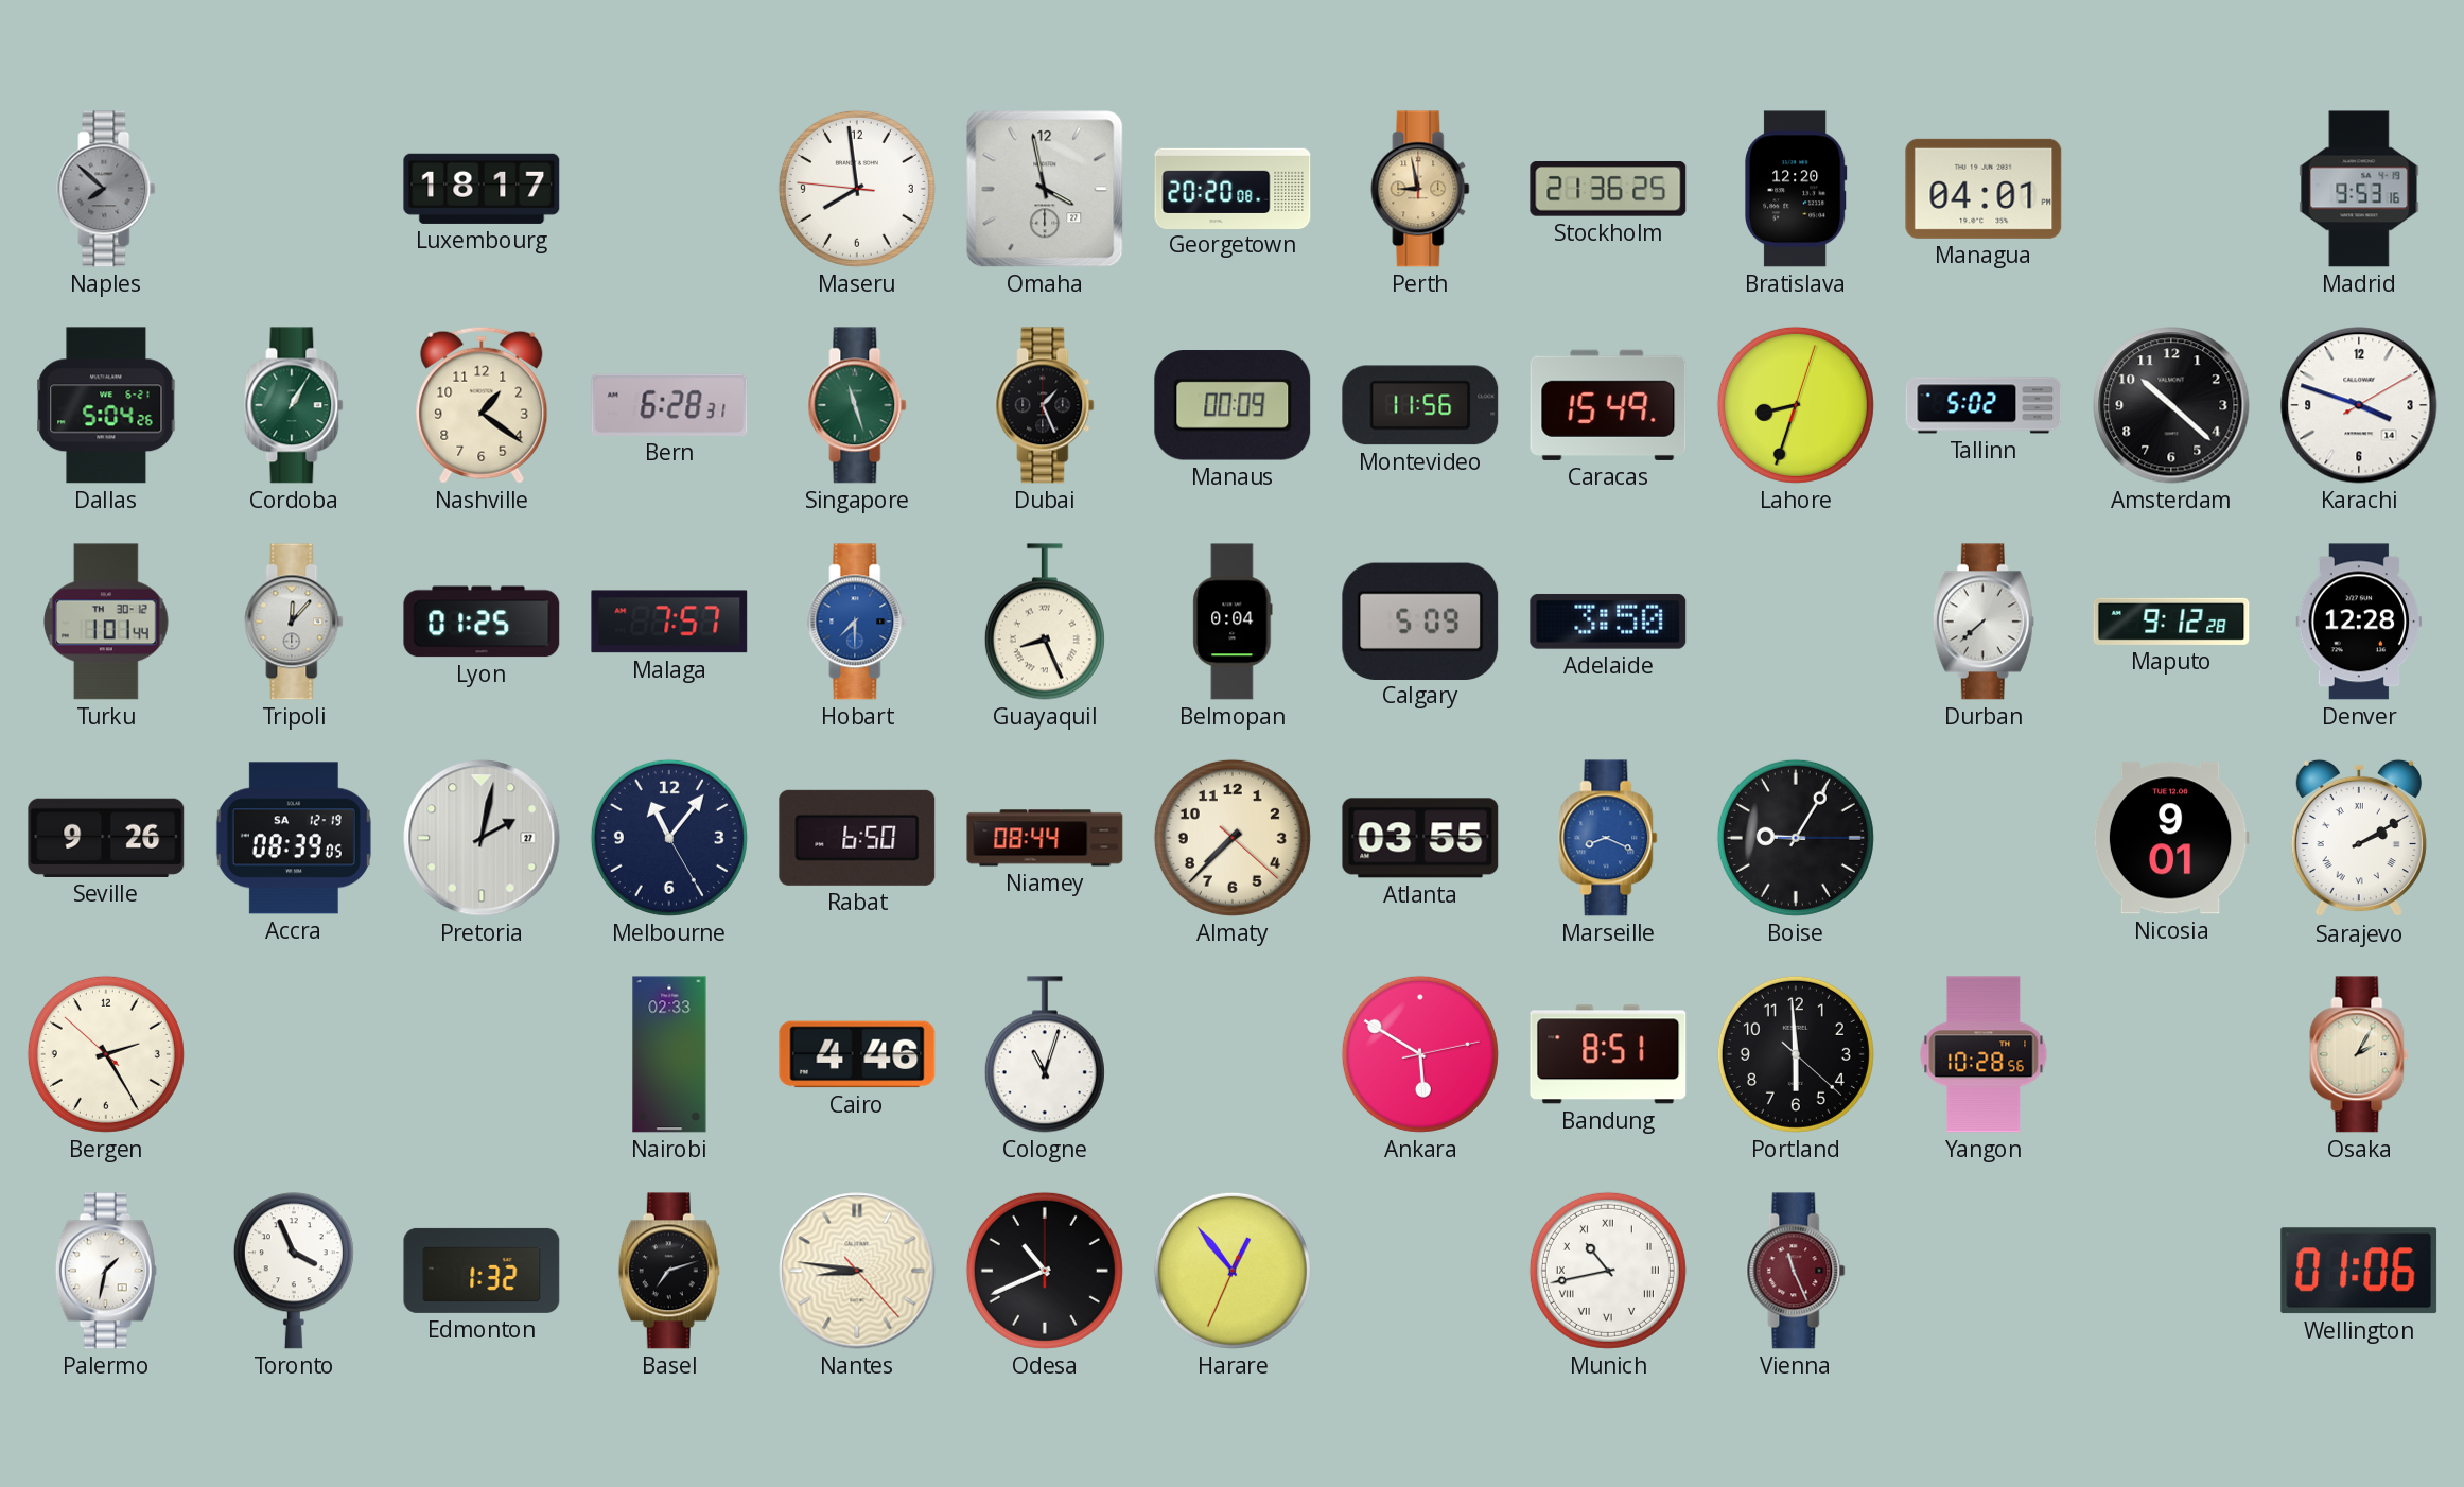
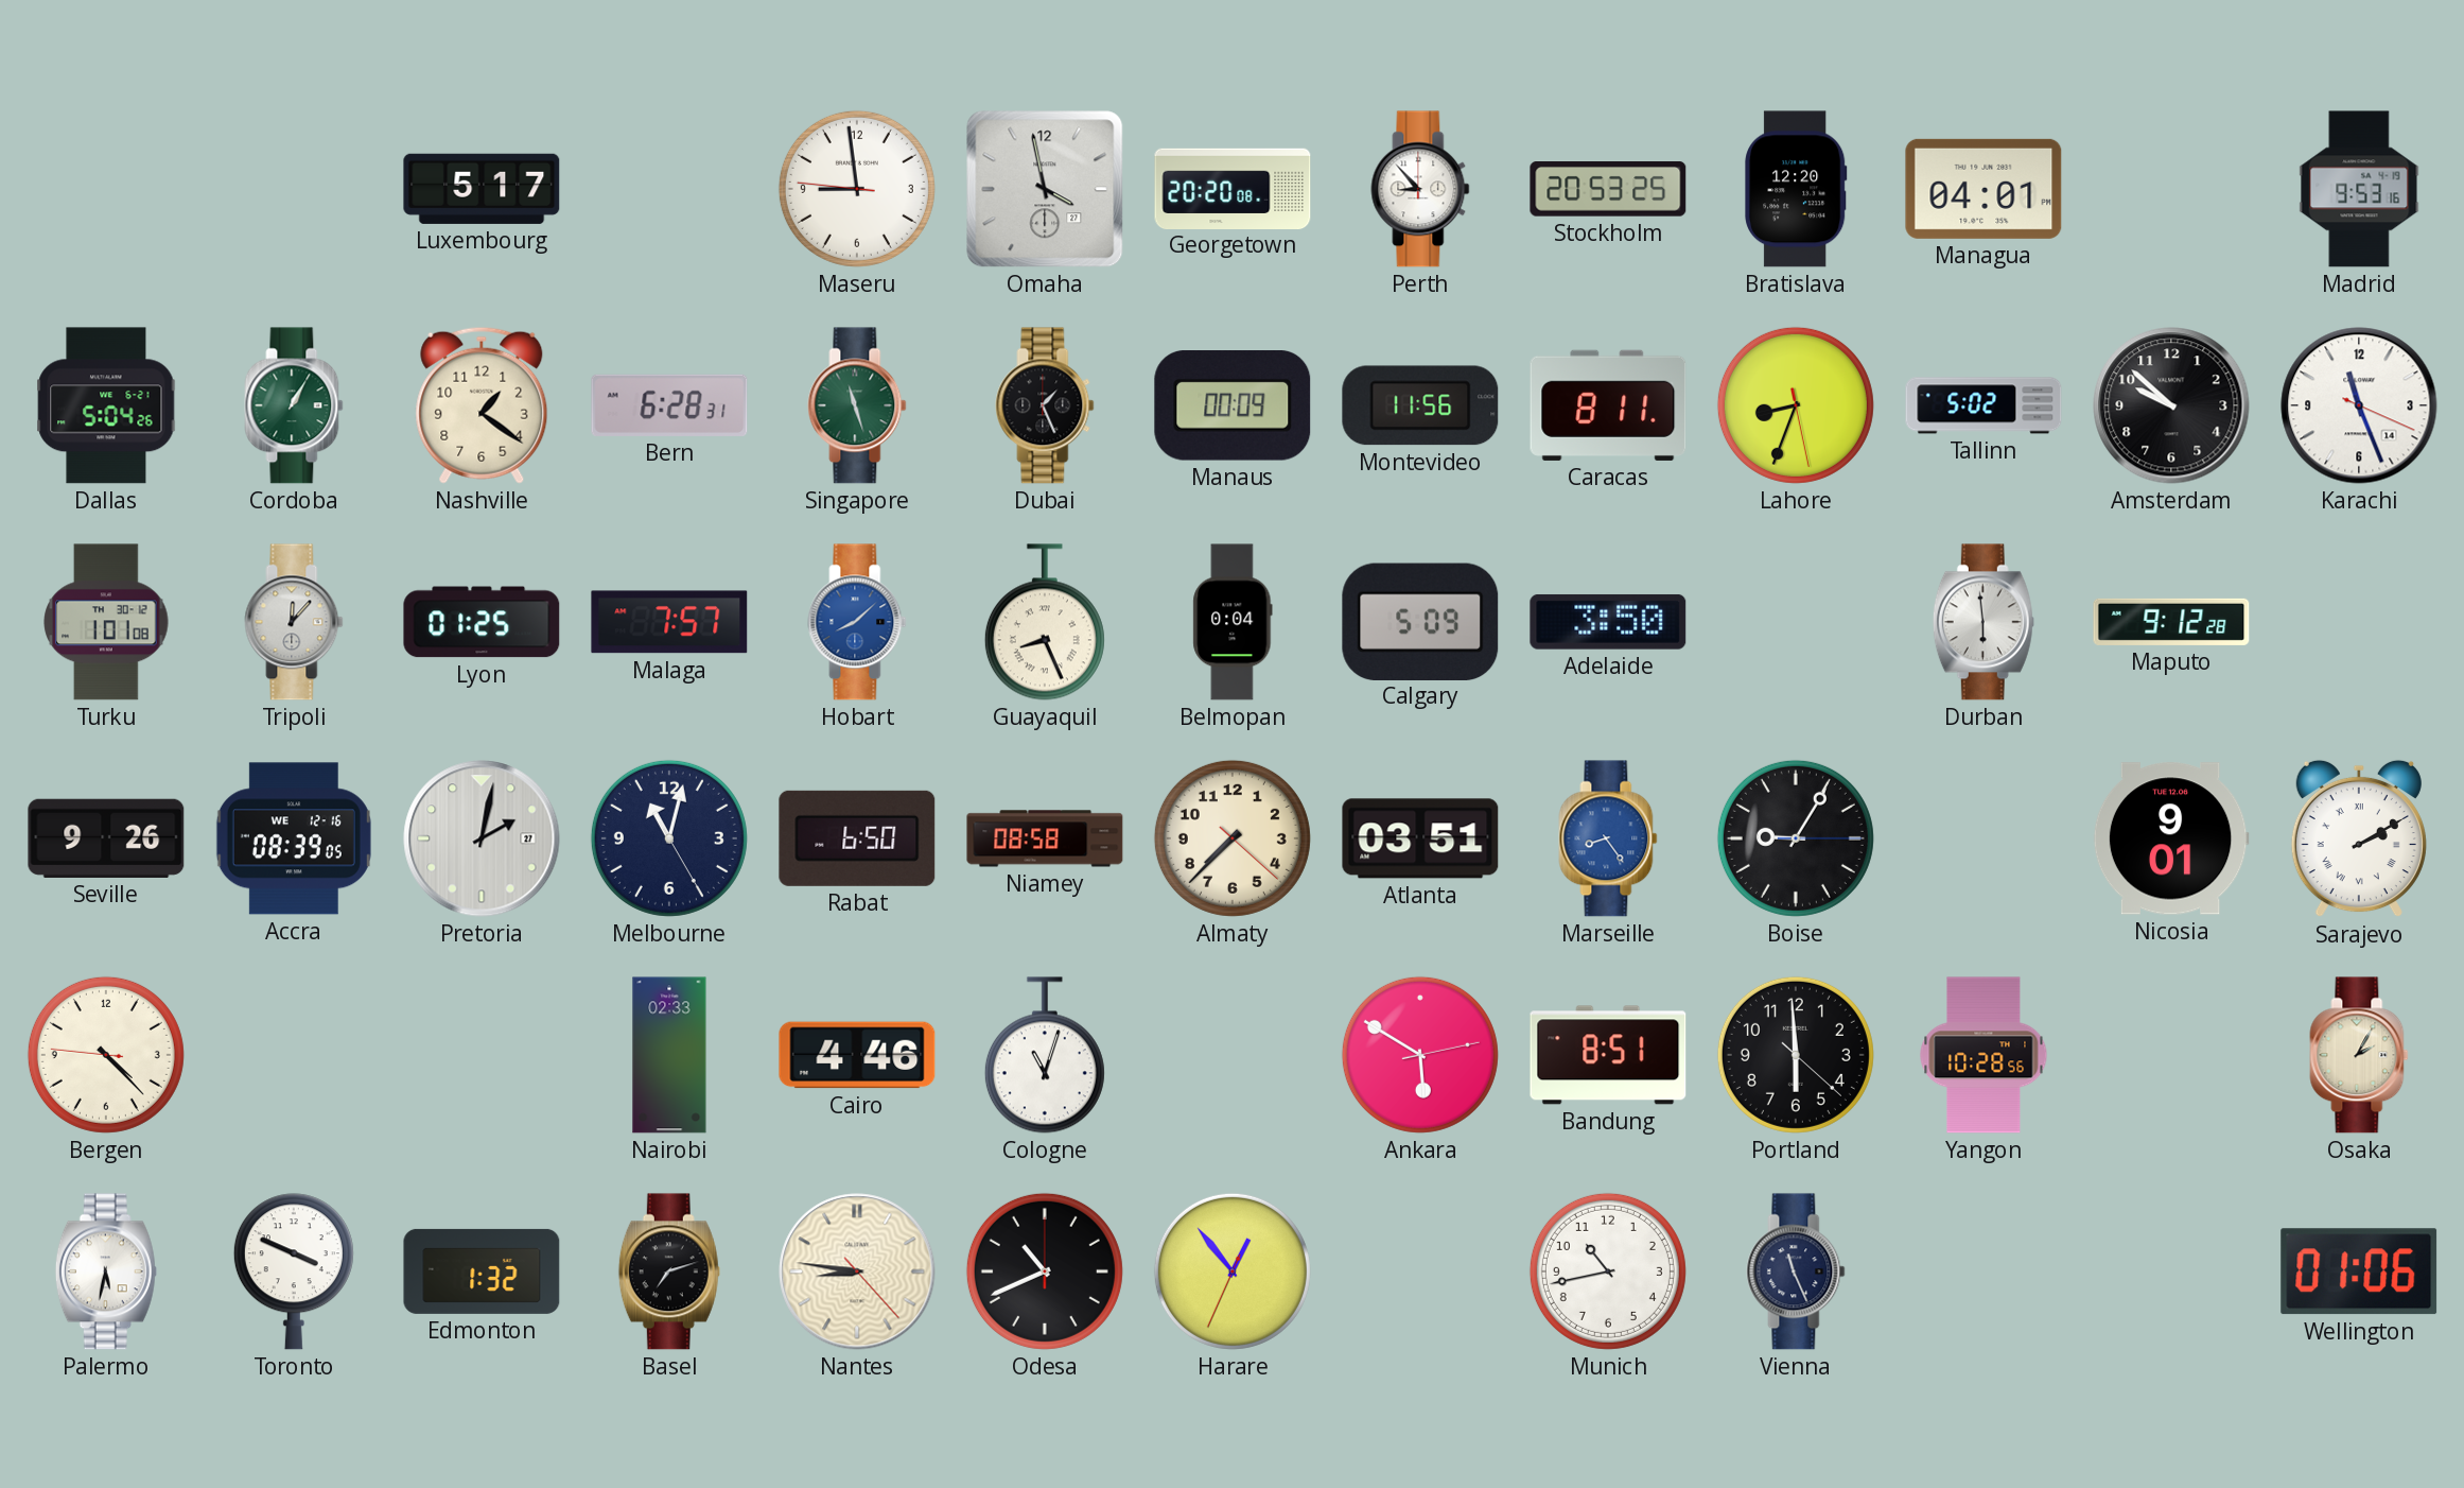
Naples: 7:52 -> none
Luxembourg: 18:17 -> 5:17
Maseru: 7:58 -> 8:58
Perth: 8:58 -> 8:53
Perth dial: champagne -> white
Stockholm: 21:36 -> 20:53
Caracas: 15:49 -> 8:11
Lahore: 8:33:03 -> 8:33:28
Amsterdam: 10:22 -> 9:52
Karachi: 3:48 -> 11:26
Turku: 1:01:44 -> 1:01:08
Hobart: 7:30 -> 8:08
Durban: 7:38 -> 5:59
Denver: 12:28 -> none
Accra date: SA 12-19 -> WE 12-16
Melbourne: 11:06 -> 11:02
Niamey: 08:44 -> 08:58
Atlanta: 03:55 -> 03:51
Marseille: 8:19 -> 8:24
Bergen: 2:24 -> 4:22
Palermo: 1:32 -> 5:32
Toronto: 3:56 -> 3:49
Munich numerals: Roman -> Arabic
Vienna dial: burgundy -> navy
